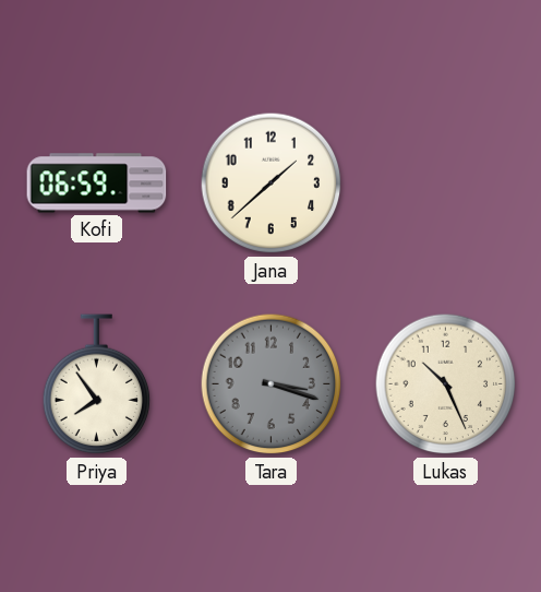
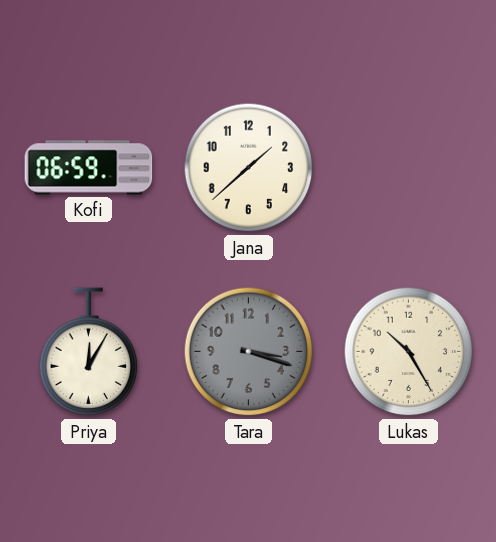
Priya: 7:54 -> 12:05
Lukas: 10:26 -> 10:25
